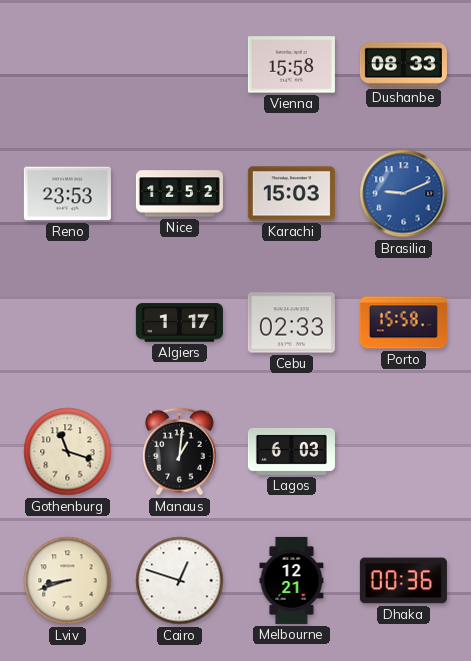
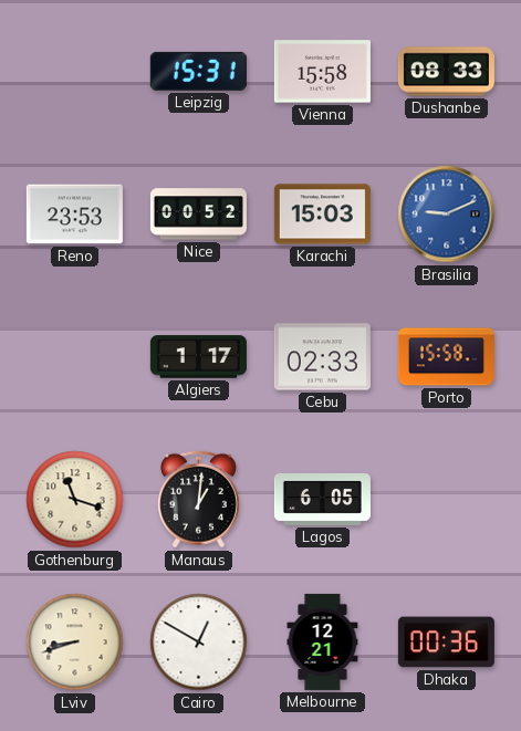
Leipzig: none -> 15:31
Nice: 12:52 -> 00:52
Lagos: 6:03 -> 6:05
Cairo: 12:48 -> 12:50
